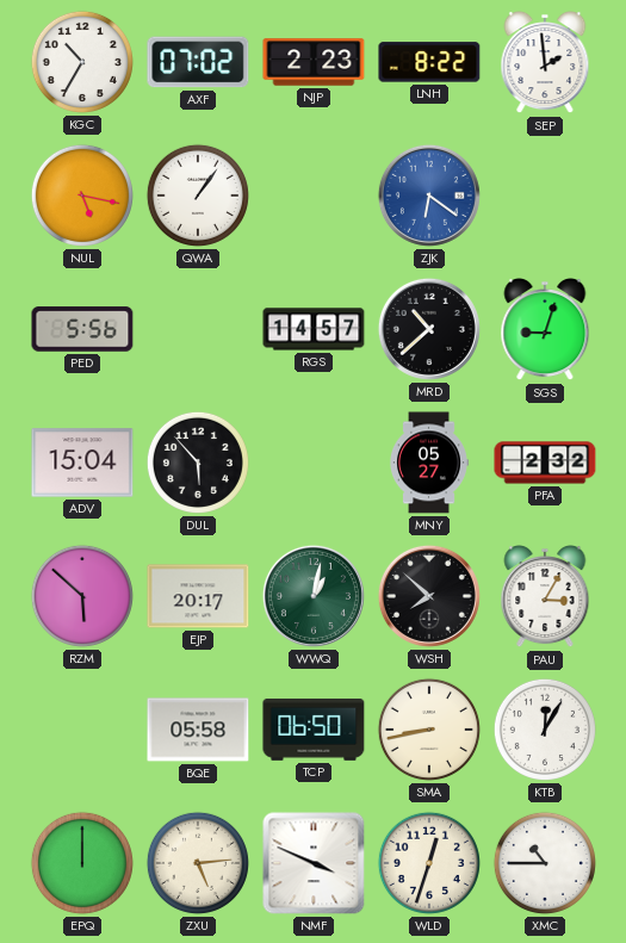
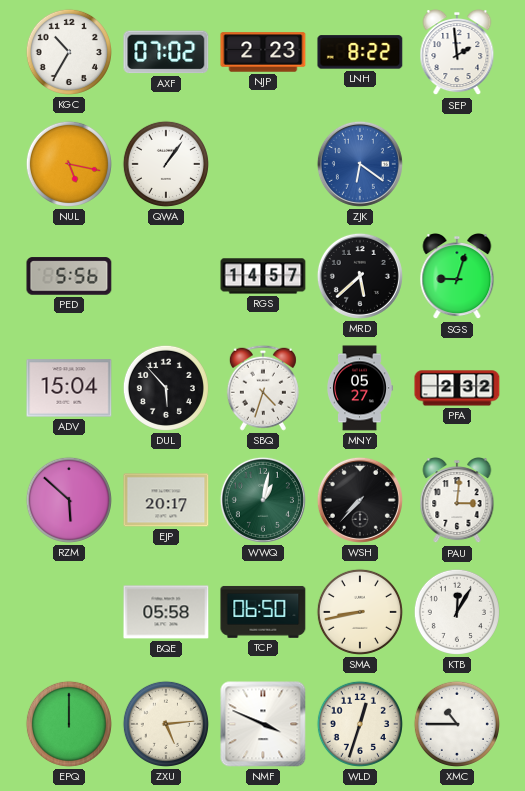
MRD: 10:38 -> 5:38
SBQ: none -> 4:33
WSH: 7:52 -> 7:37
PAU: 3:05 -> 3:01
